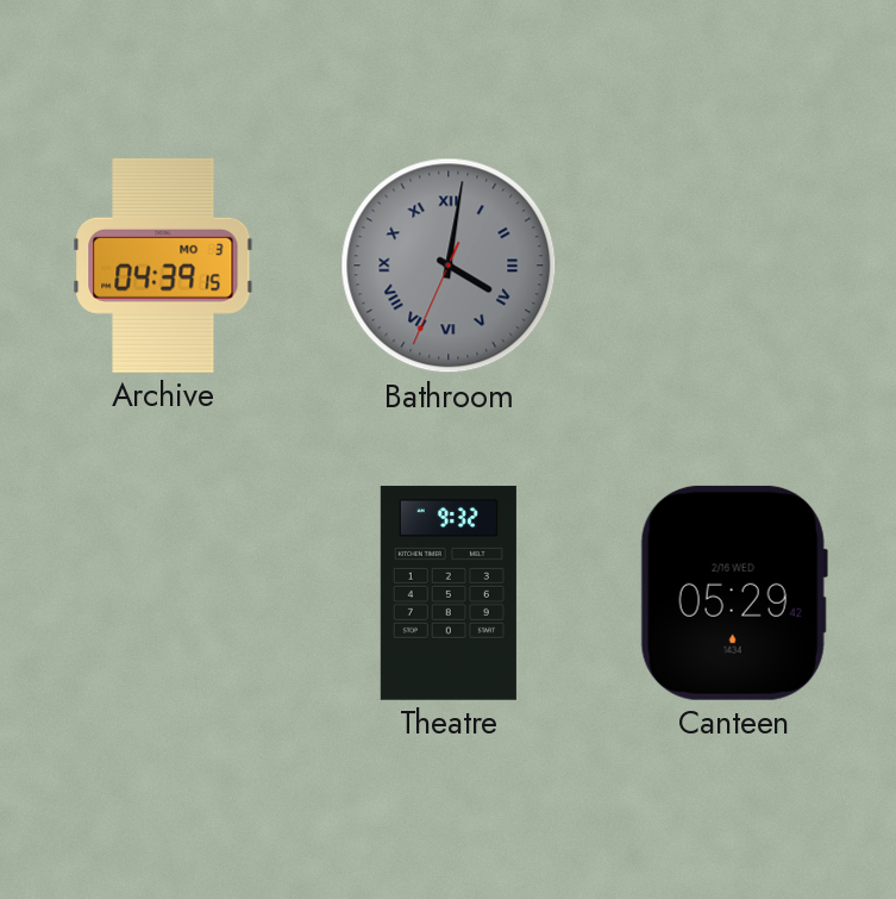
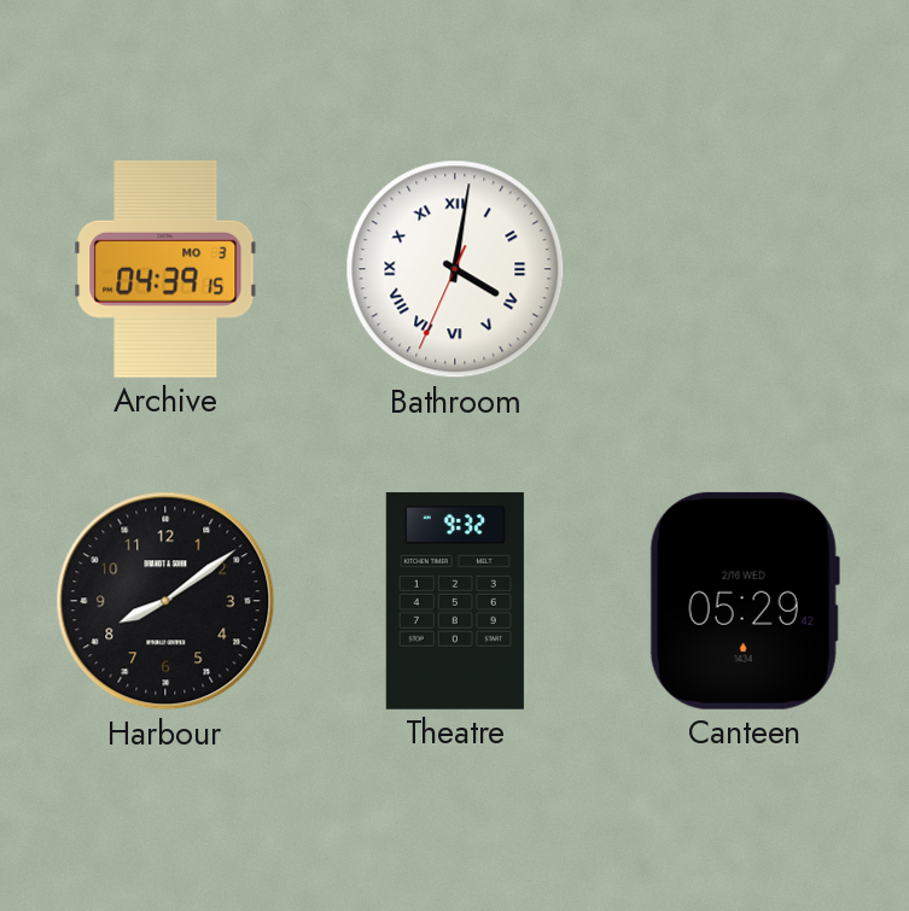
Bathroom dial: grey -> white
Harbour: none -> 8:09
